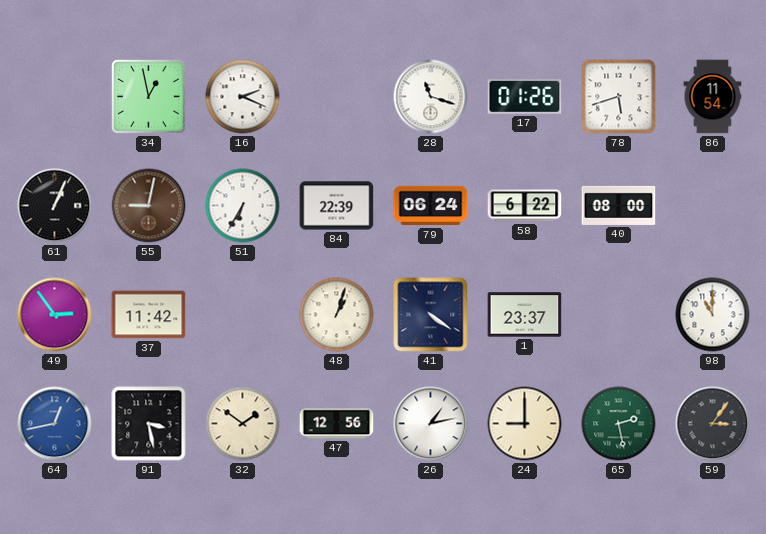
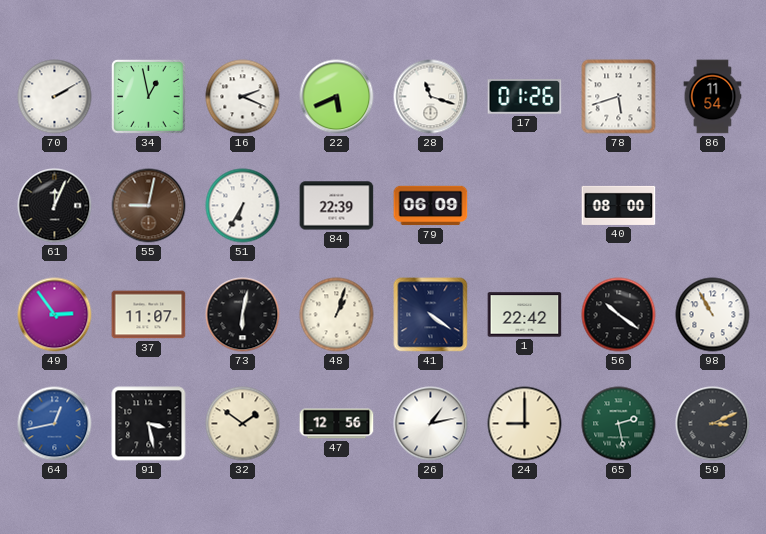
70: none -> 2:10
22: none -> 5:41
61: 1:04 -> 12:04
79: 06:24 -> 06:09
58: 6:22 -> none
37: 11:42 -> 11:07
73: none -> 6:02
1: 23:37 -> 22:42
56: none -> 10:21
98: 11:00 -> 10:55
59: 3:06 -> 3:11
